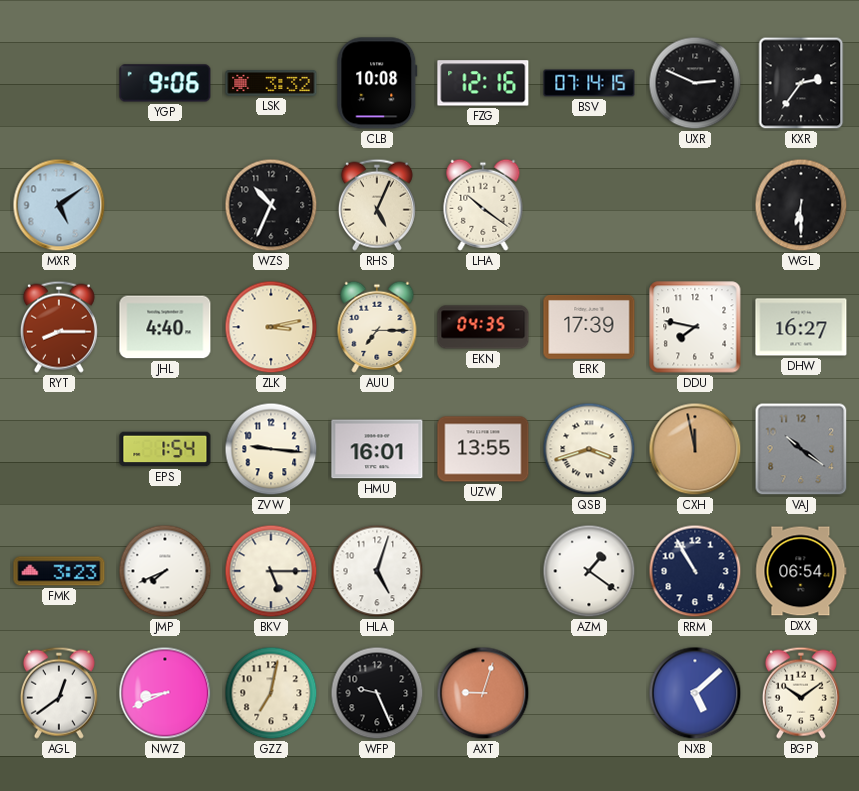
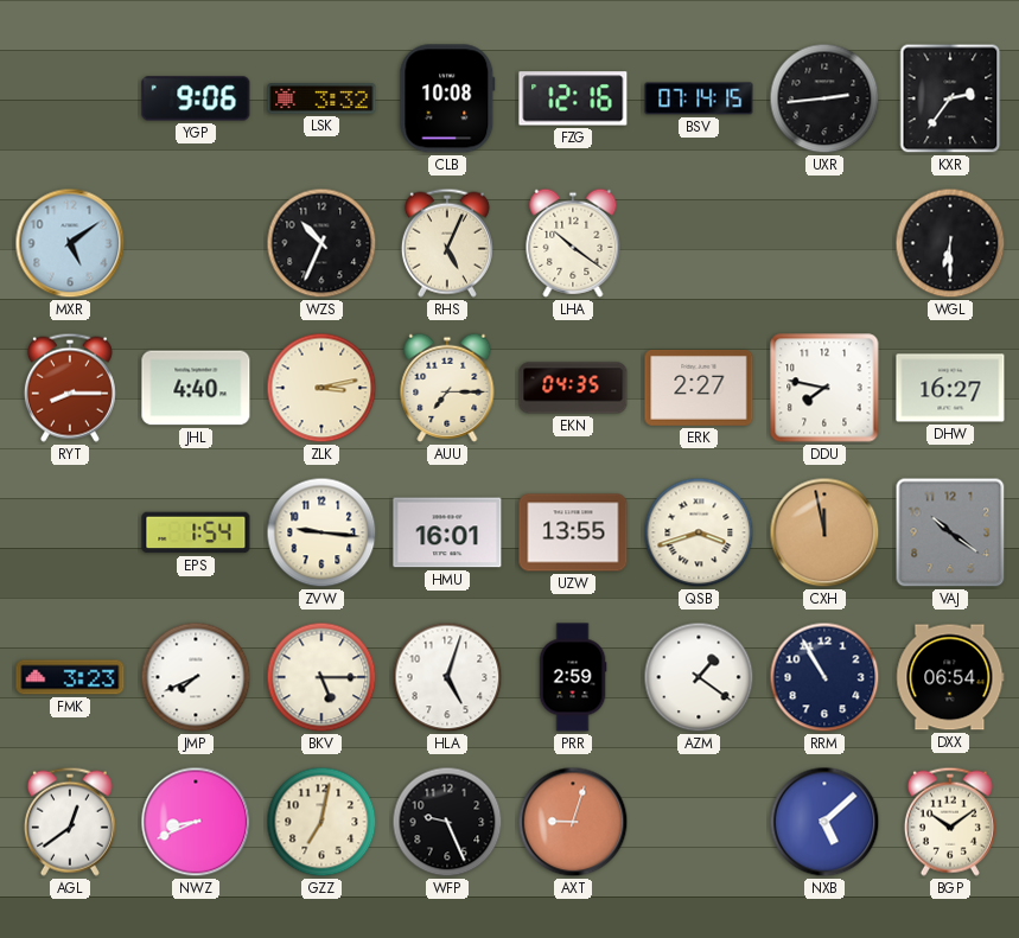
UXR: 2:49 -> 2:44
ERK: 17:39 -> 2:27
PRR: none -> 2:59
